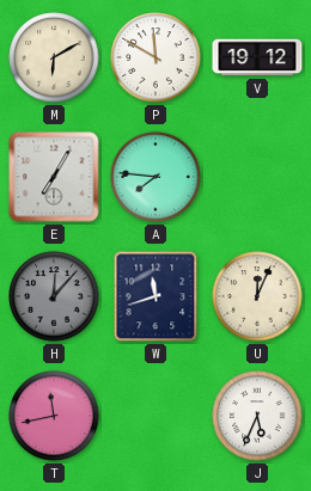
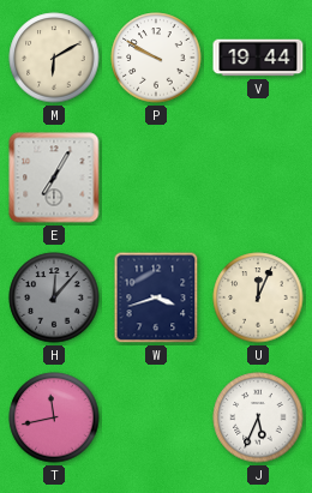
P: 11:50 -> 9:50
V: 19:12 -> 19:44
A: 7:46 -> none
W: 11:42 -> 3:42
